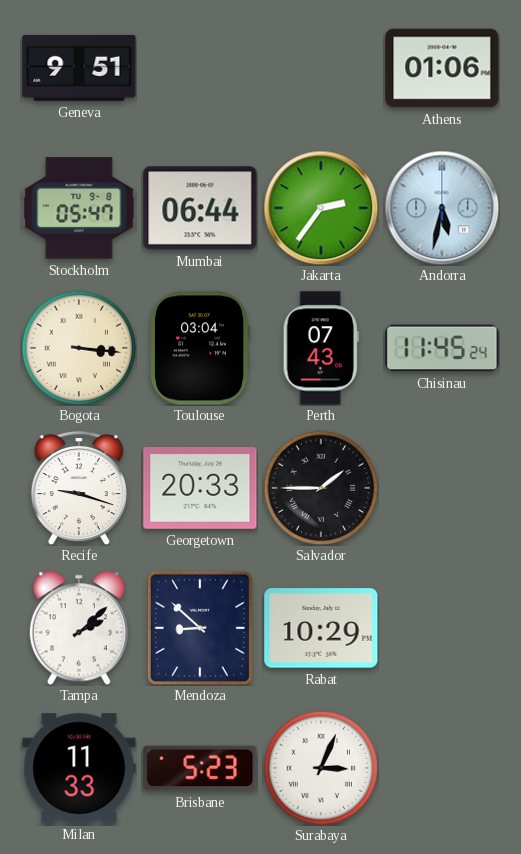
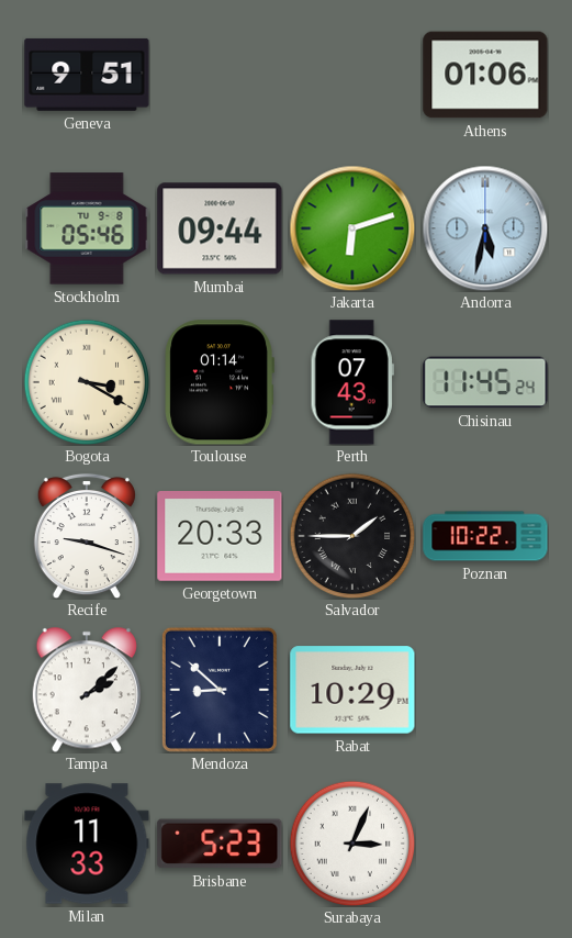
Stockholm: 05:47 -> 05:46
Mumbai: 06:44 -> 09:44
Jakarta: 2:36 -> 6:12
Bogota: 3:16 -> 3:20
Toulouse: 03:04 -> 01:14
Poznan: none -> 10:22
